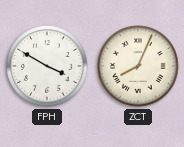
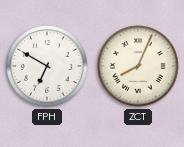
FPH: 3:50 -> 6:50
